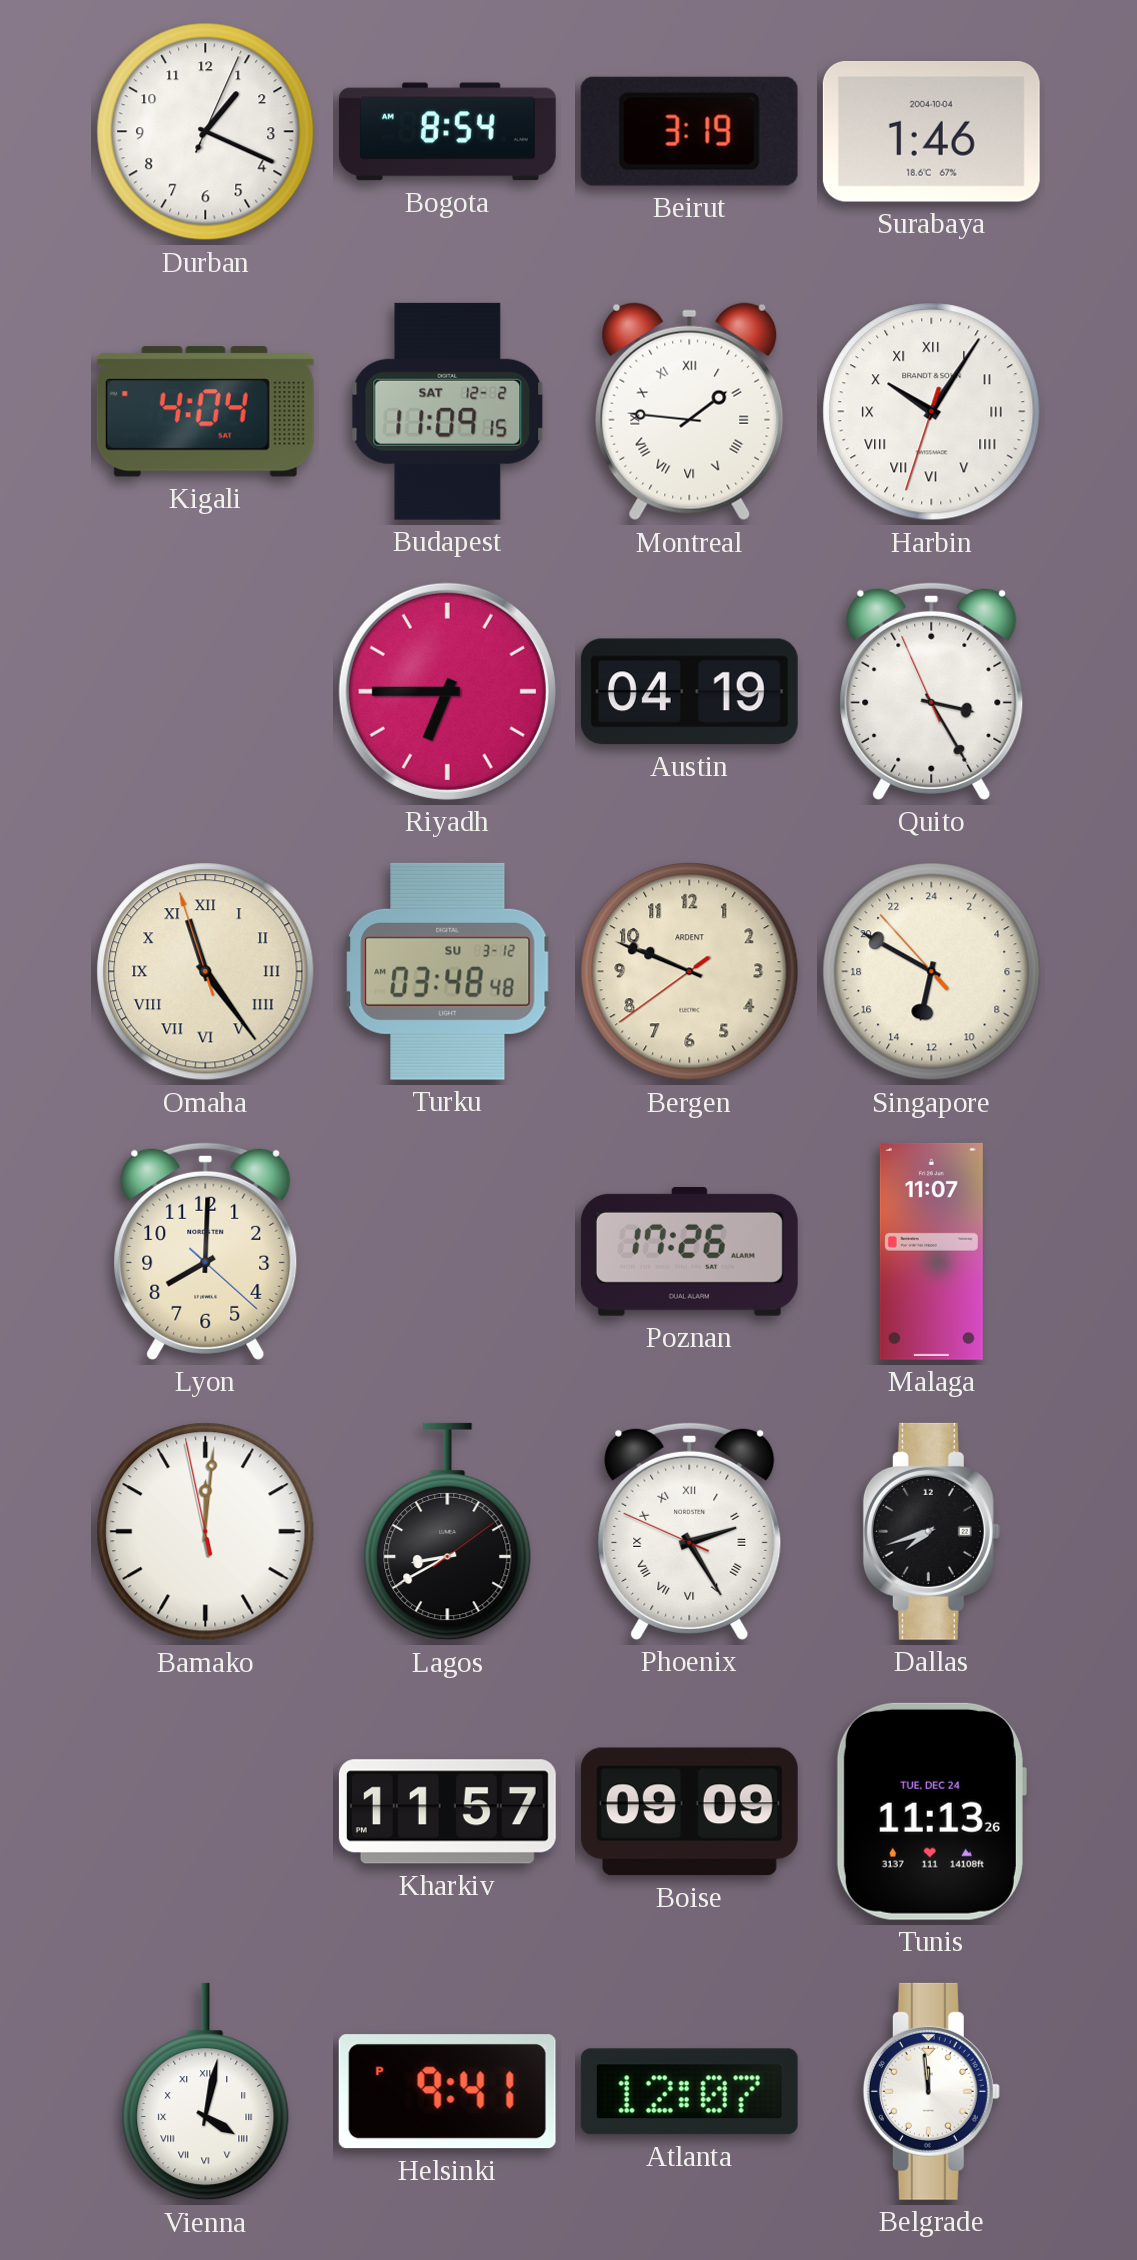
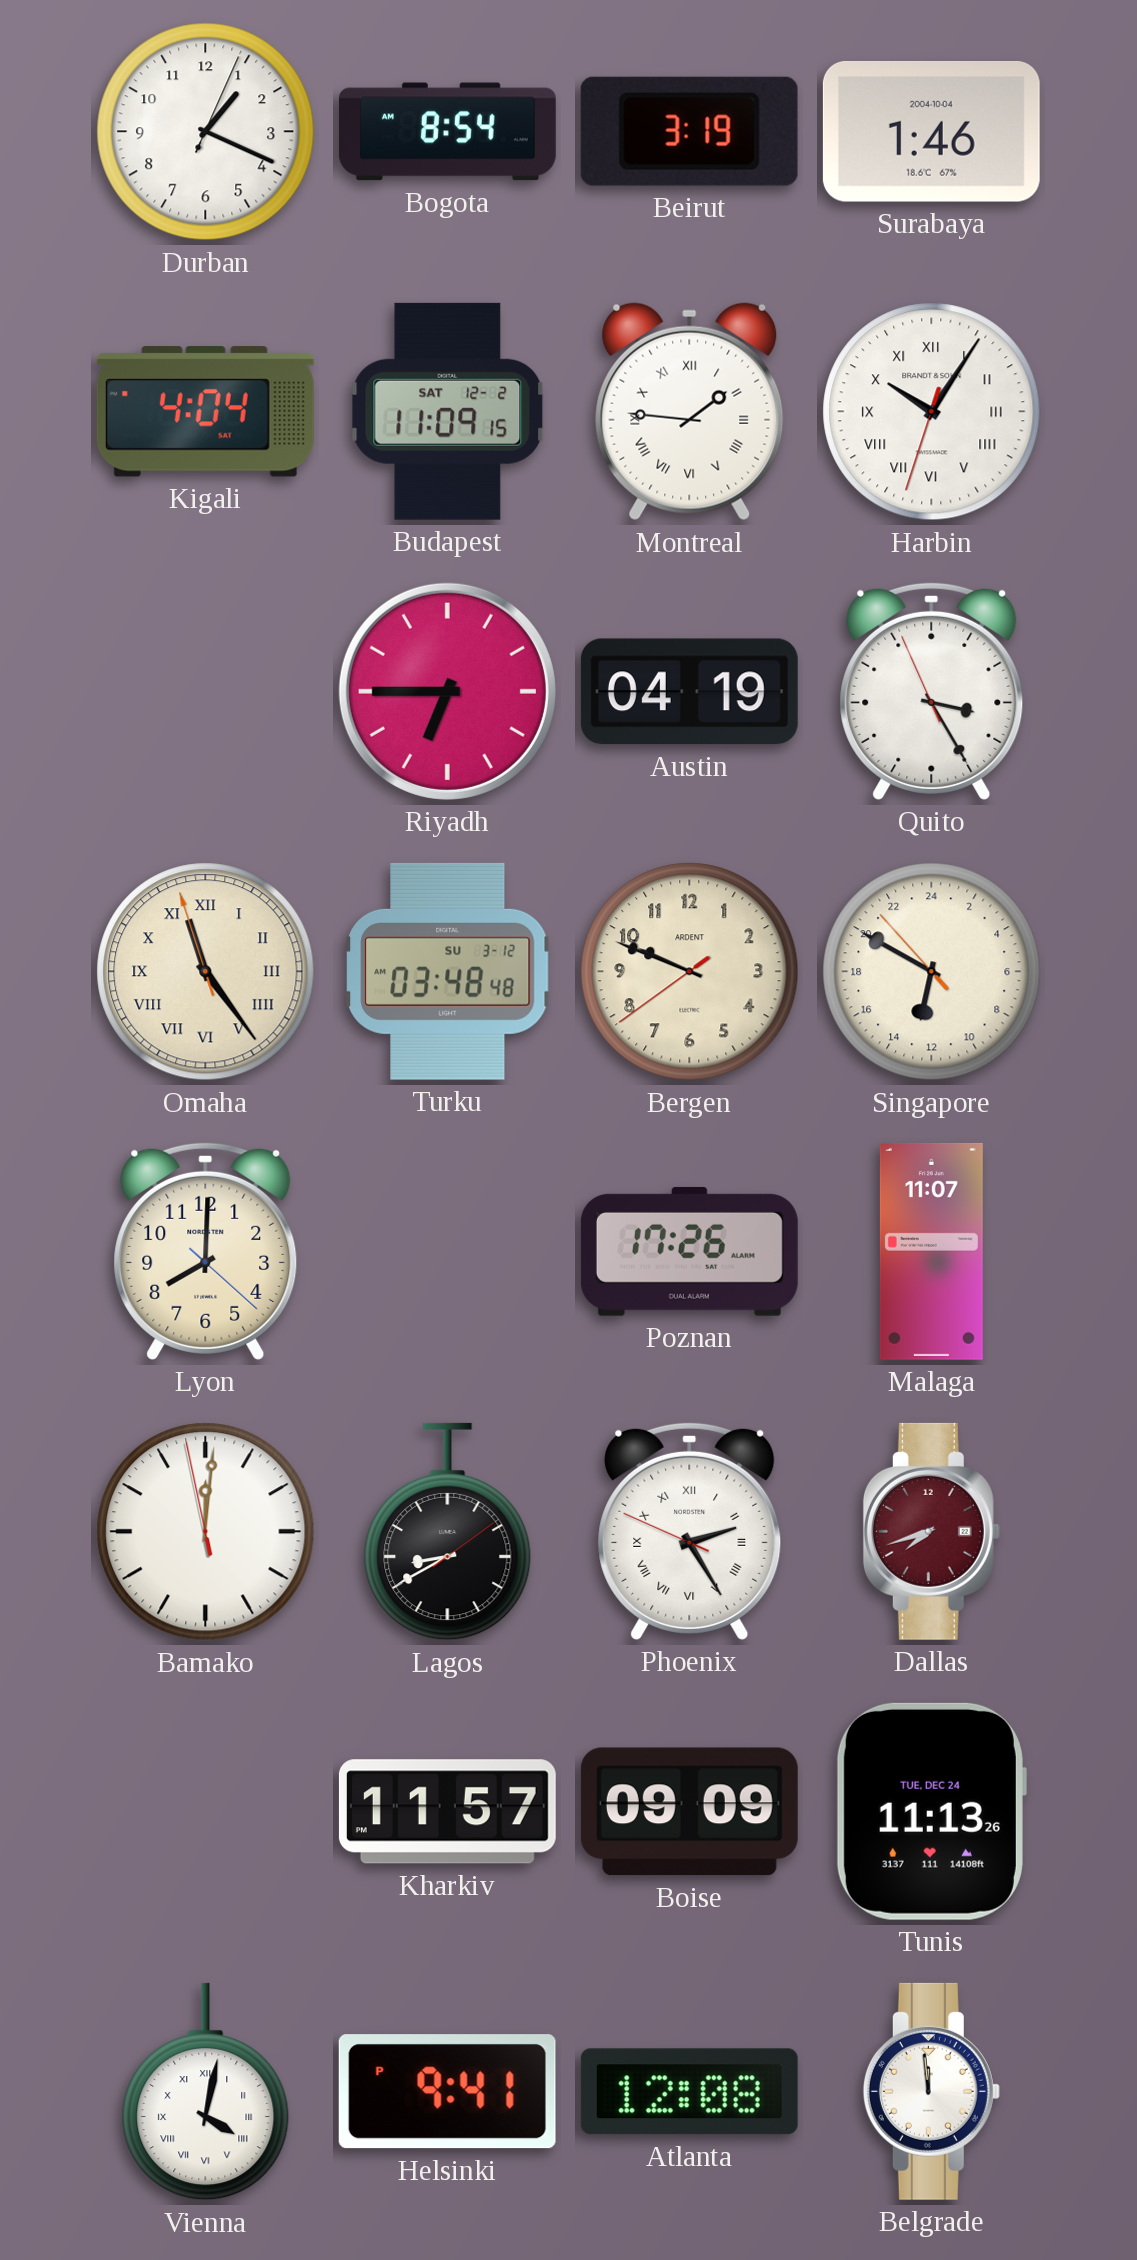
Dallas dial: black -> burgundy
Atlanta: 12:07 -> 12:08
